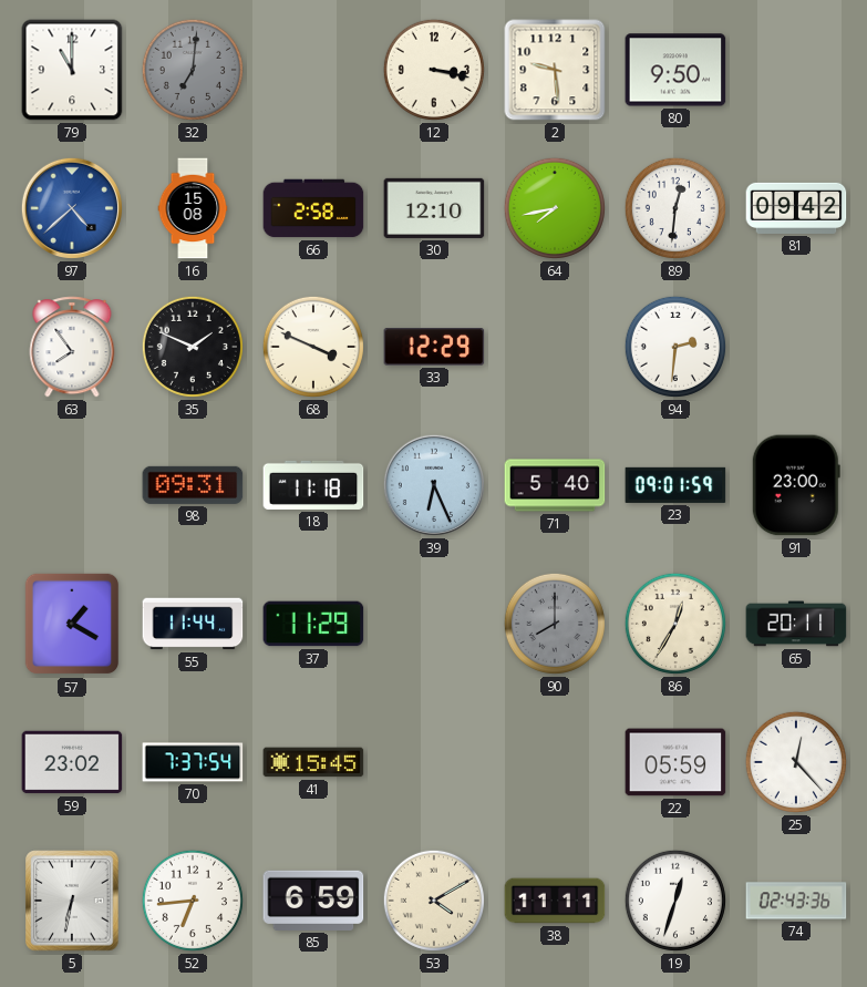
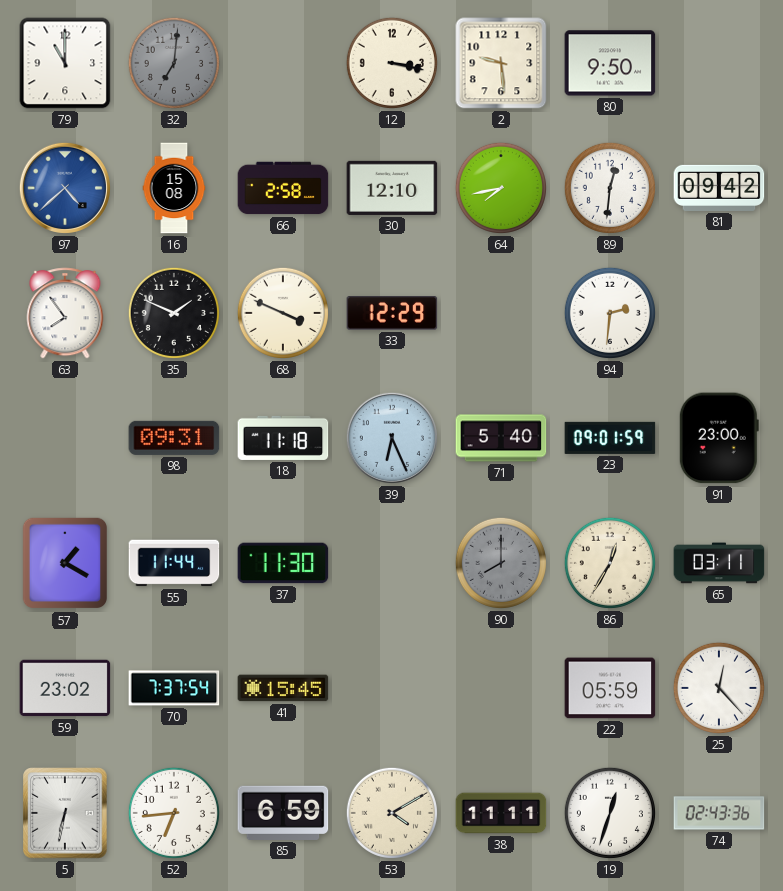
37: 11:29 -> 11:30
65: 20:11 -> 03:11
